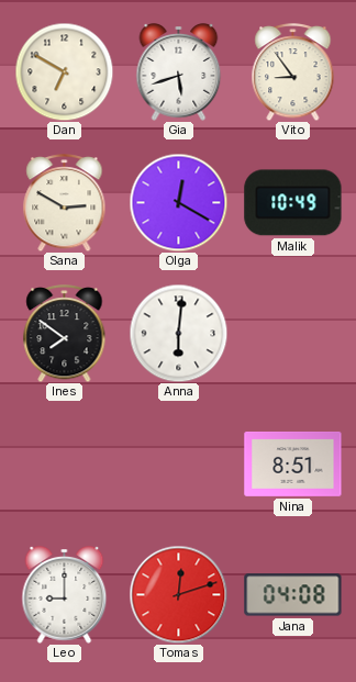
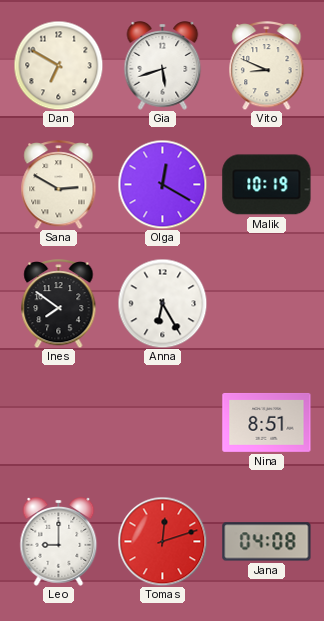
Vito: 8:54 -> 8:49
Malik: 10:49 -> 10:19
Anna: 6:01 -> 6:25
